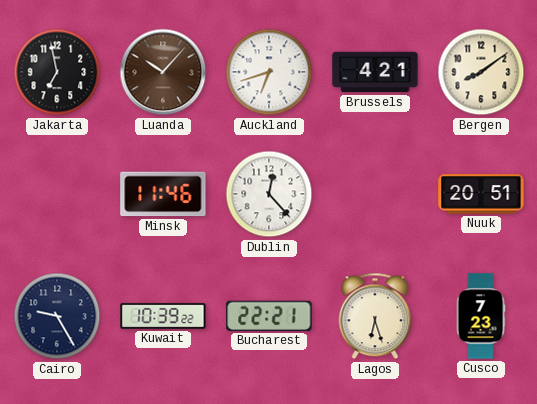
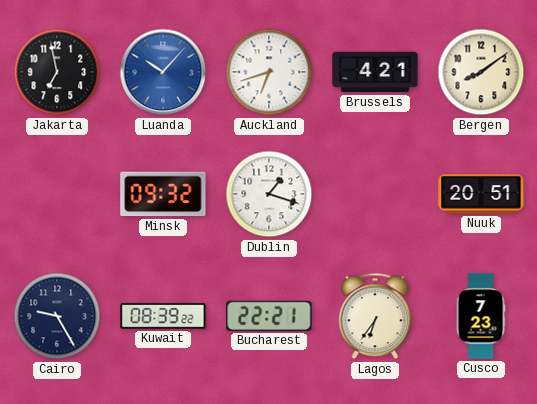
Luanda dial: brown -> blue
Minsk: 11:46 -> 09:32
Dublin: 12:23 -> 1:18
Kuwait: 10:39 -> 08:39
Lagos: 6:27 -> 6:36
